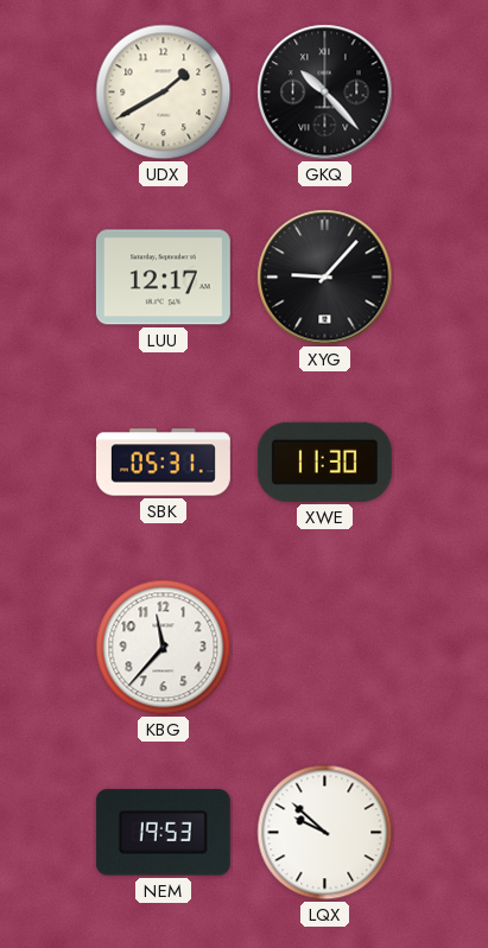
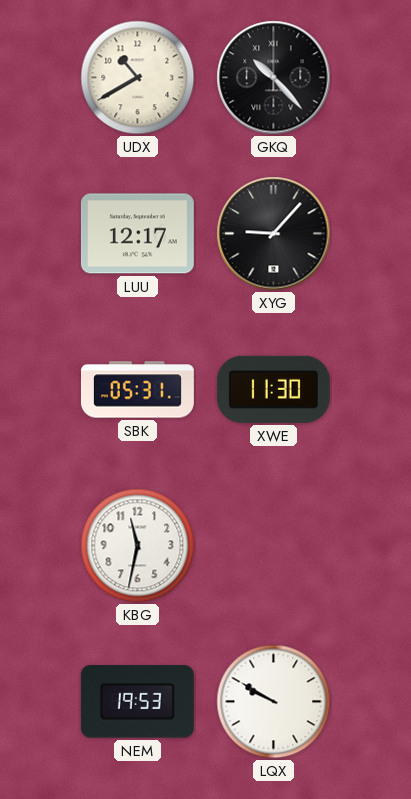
UDX: 1:40 -> 10:40
KBG: 11:37 -> 11:32
LQX: 9:52 -> 9:50
